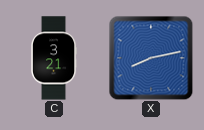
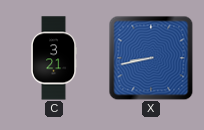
X: 8:13 -> 8:43
